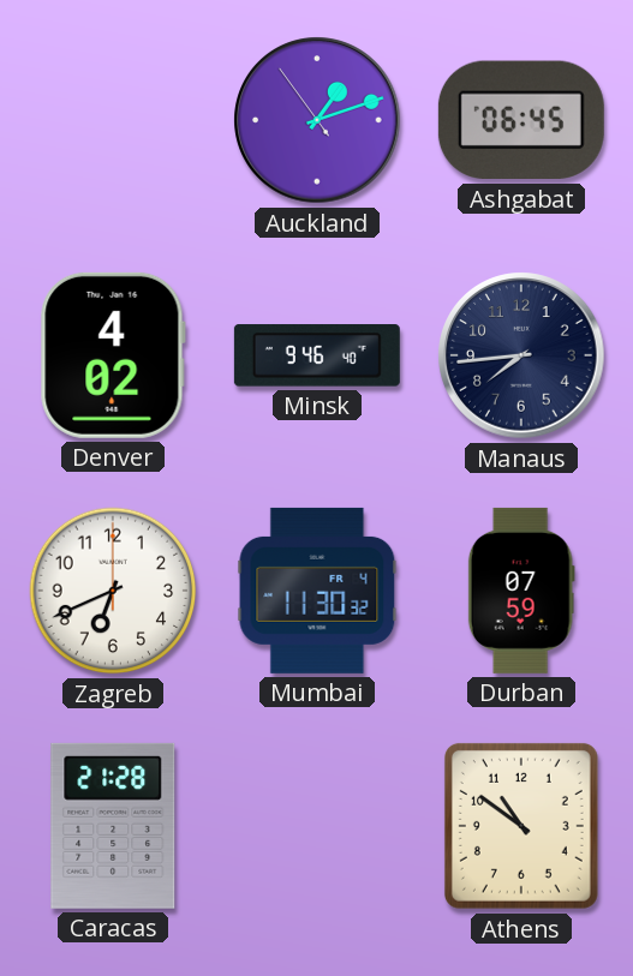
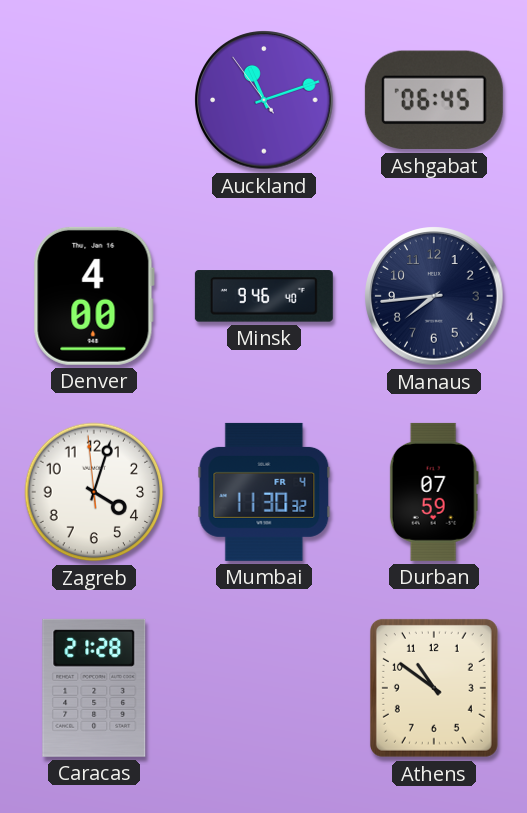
Auckland: 1:11 -> 11:11
Denver: 4:02 -> 4:00
Zagreb: 6:41 -> 4:02
